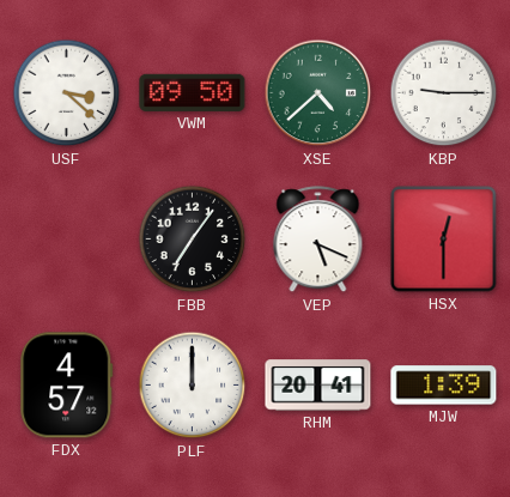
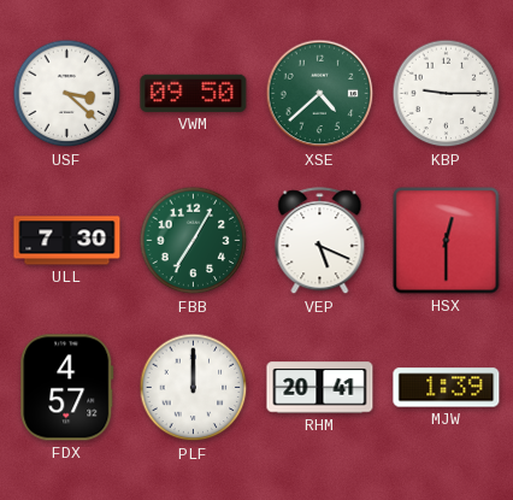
ULL: none -> 7:30
FBB: 7:06 -> 7:05
FBB dial: black -> green
